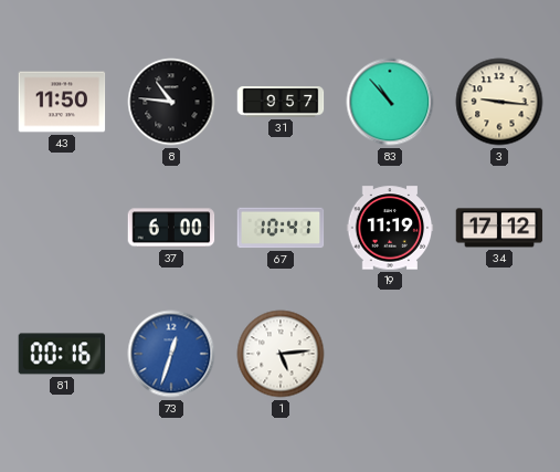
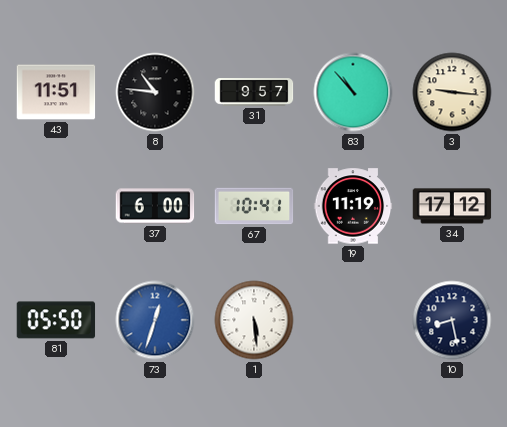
43: 11:50 -> 11:51
81: 00:16 -> 05:50
1: 5:14 -> 5:29
10: none -> 8:28
